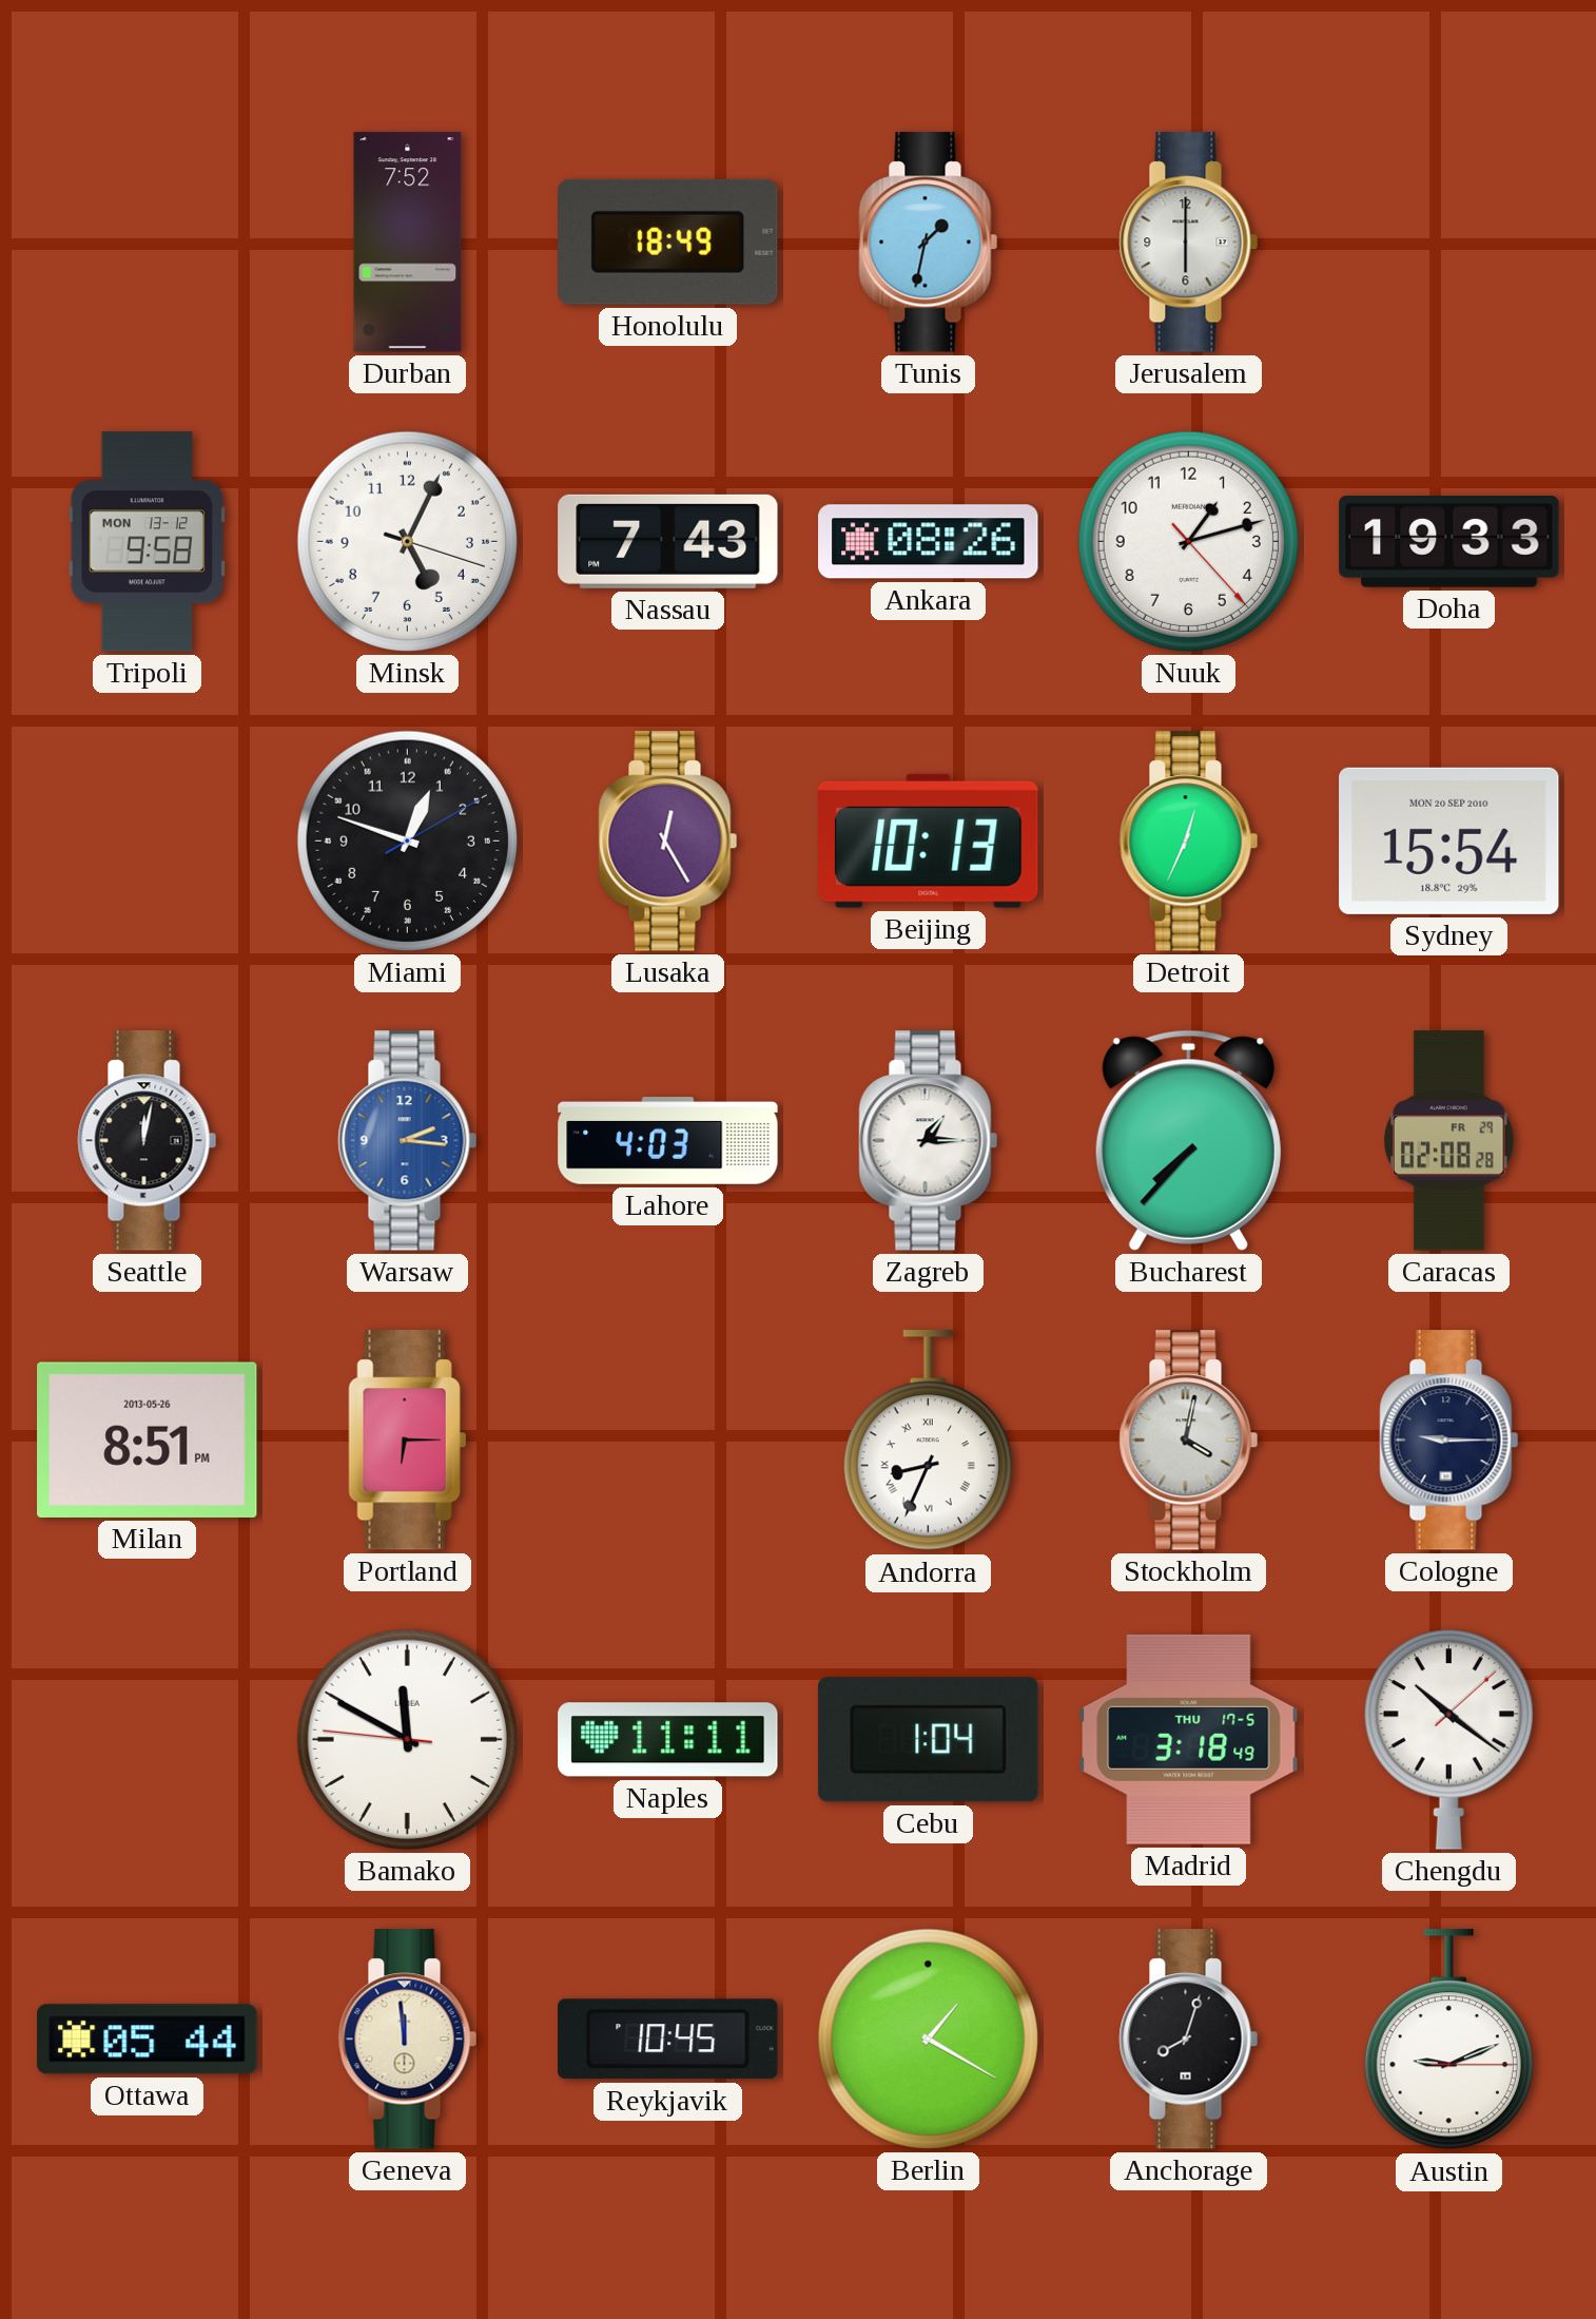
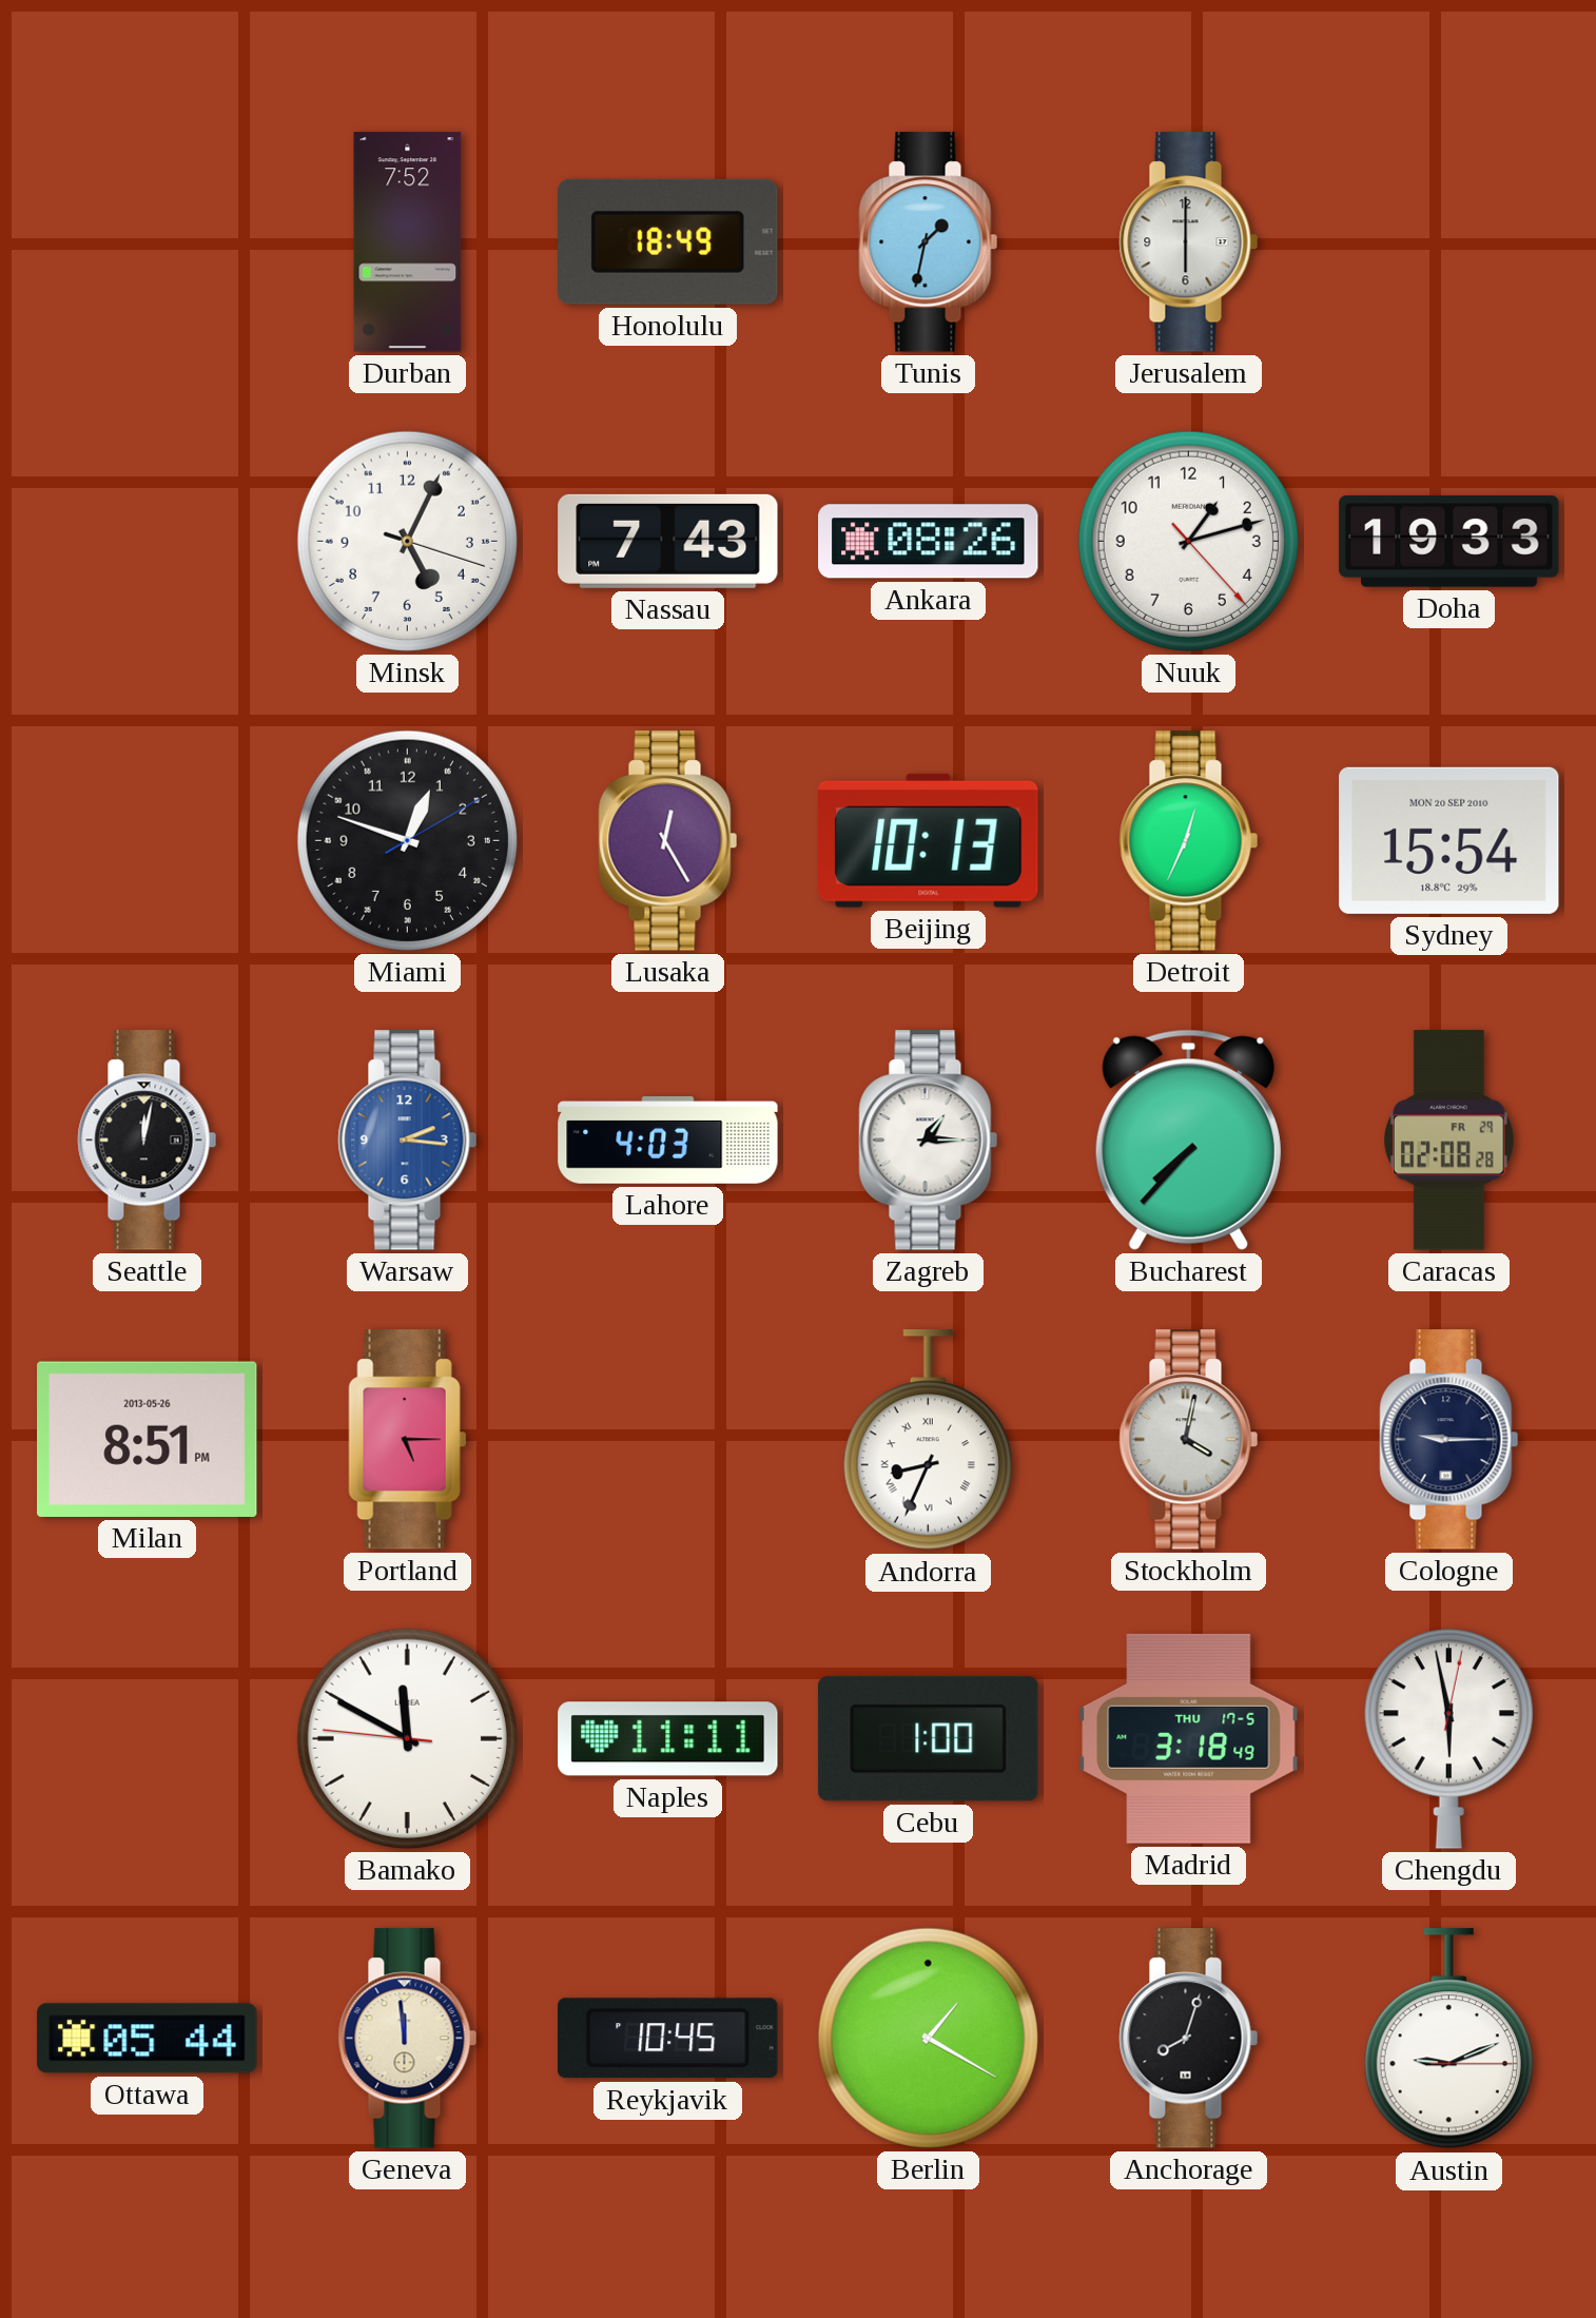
Tripoli: 9:58 -> none
Portland: 6:15 -> 5:15
Cebu: 1:04 -> 1:00
Chengdu: 10:21 -> 5:58
